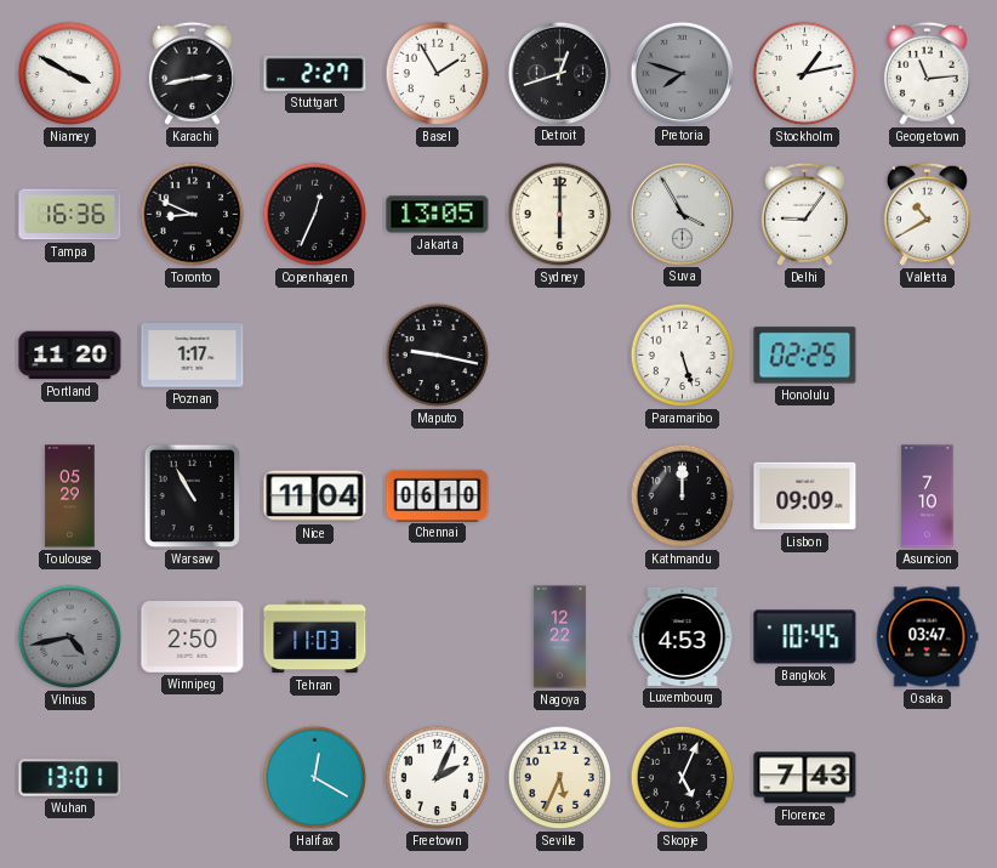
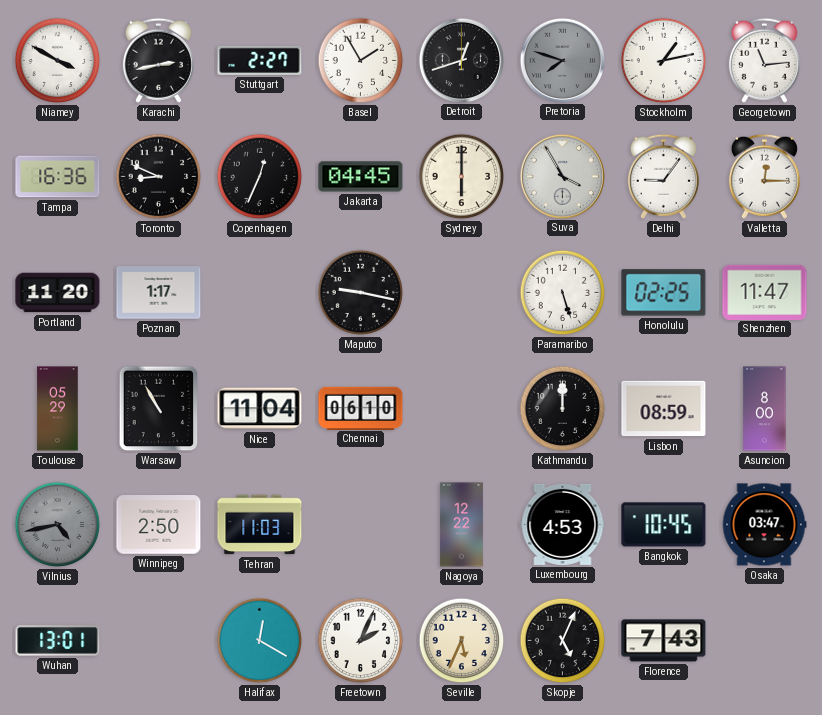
Jakarta: 13:05 -> 04:45
Valletta: 10:40 -> 12:15
Shenzhen: none -> 11:47
Lisbon: 09:09 -> 08:59
Asuncion: 7:10 -> 8:00
